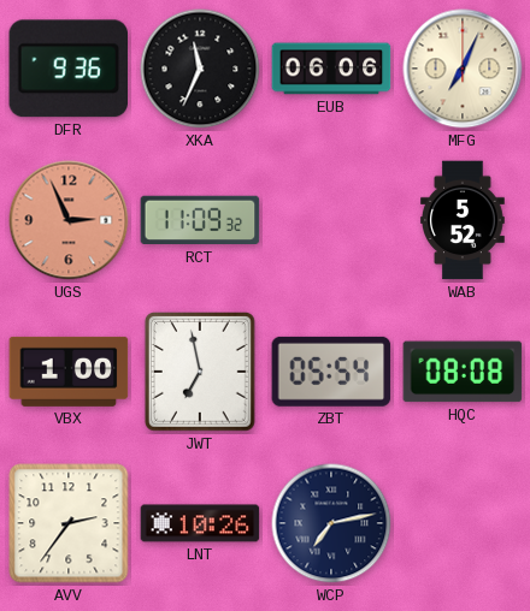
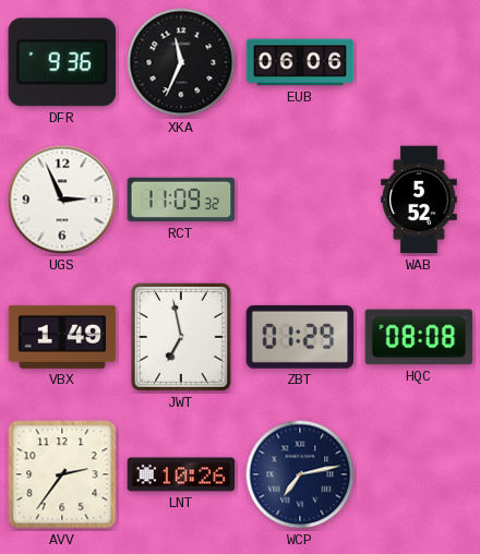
MFG: 7:04 -> none
UGS dial: salmon -> white
VBX: 1:00 -> 1:49
ZBT: 05:54 -> 01:29
